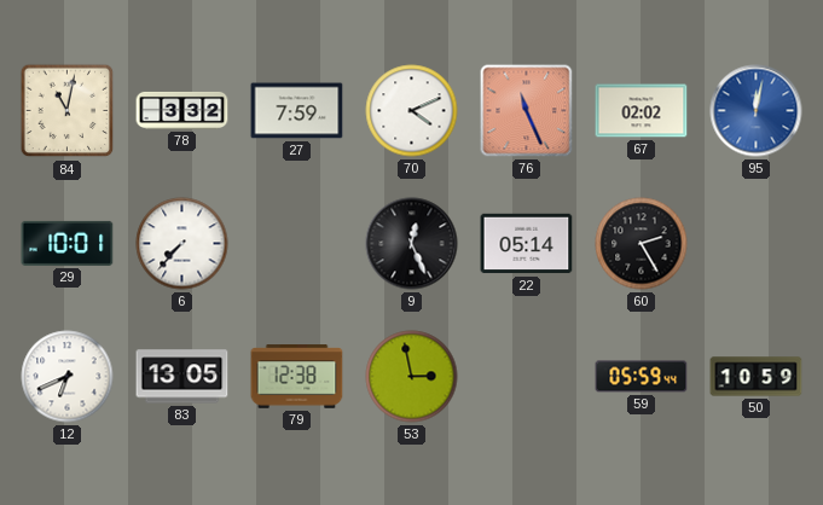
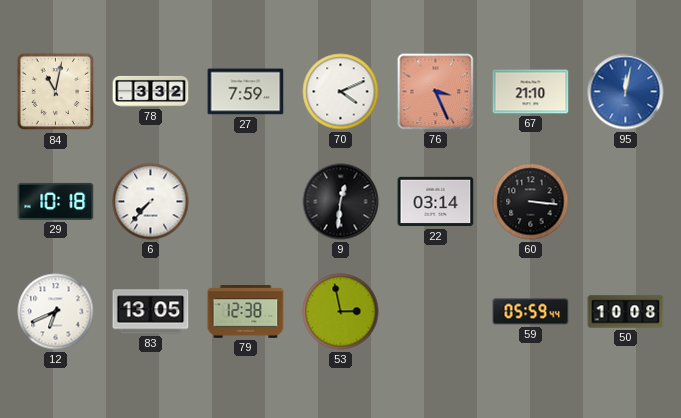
76: 11:26 -> 3:26
67: 02:02 -> 21:10
29: 10:01 -> 10:18
9: 12:26 -> 12:31
22: 05:14 -> 03:14
60: 2:25 -> 3:16
50: 10:59 -> 10:08
